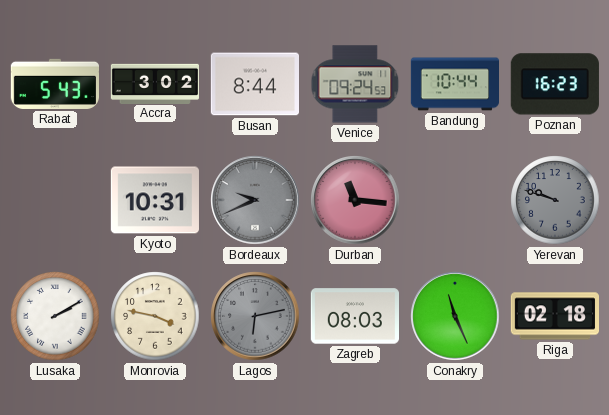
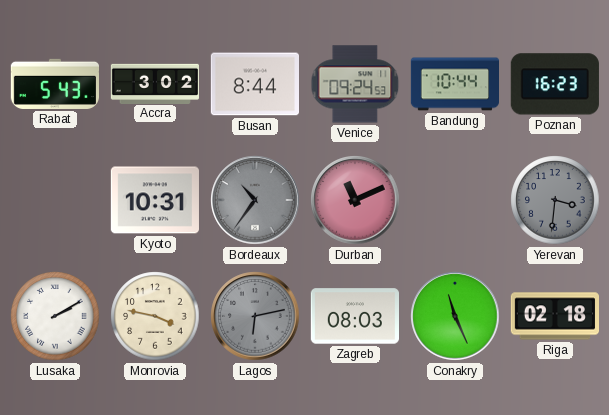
Bordeaux: 9:41 -> 10:36
Durban: 11:16 -> 11:11
Yerevan: 9:48 -> 3:31
